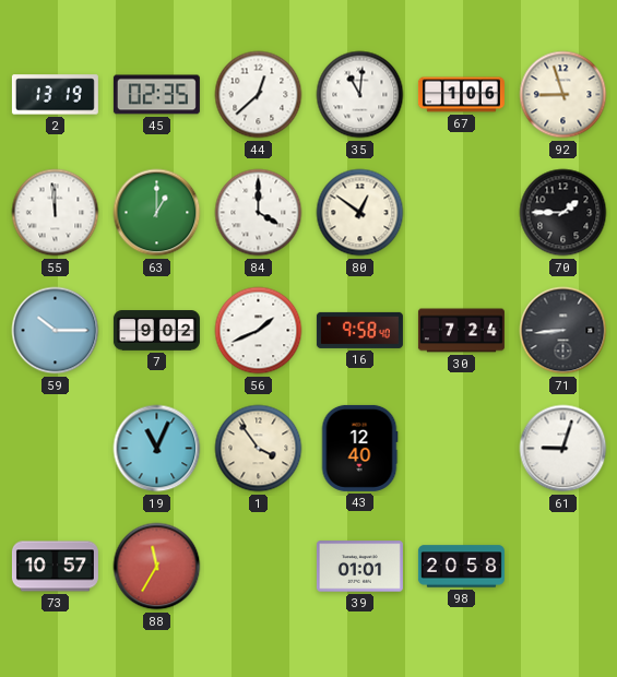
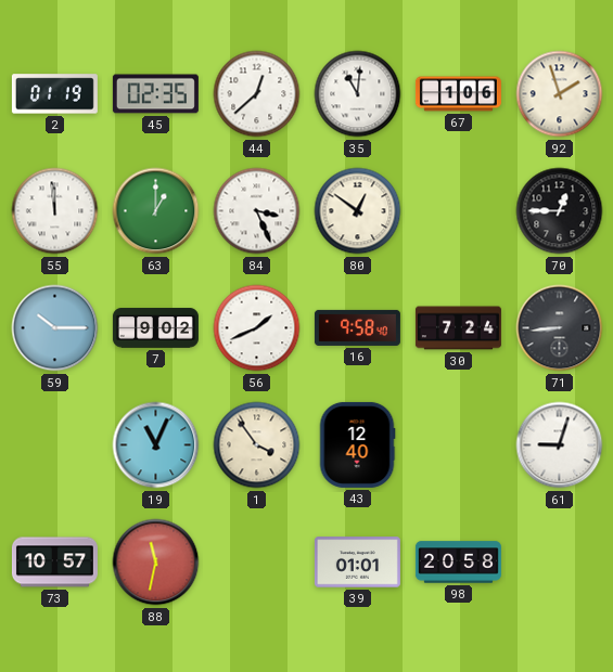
2: 13:19 -> 01:19
92: 8:57 -> 1:57
84: 4:00 -> 3:26
70: 1:45 -> 12:45
88: 11:35 -> 11:32
